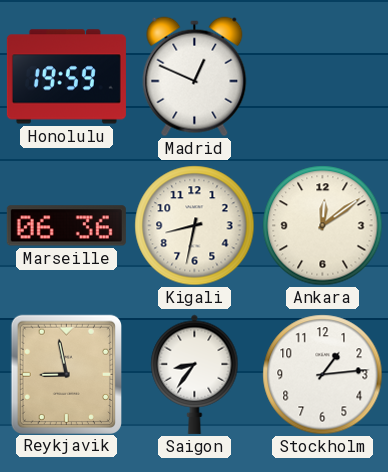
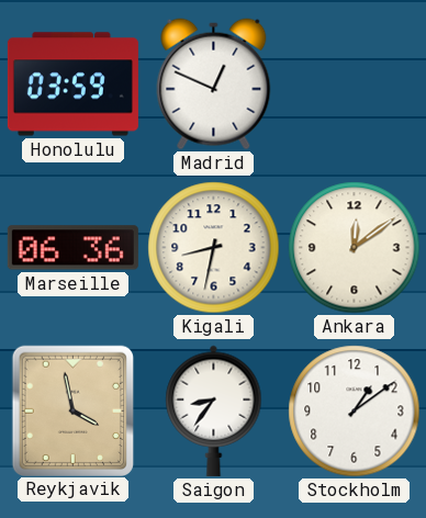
Honolulu: 19:59 -> 03:59
Reykjavik: 8:58 -> 3:58
Stockholm: 1:14 -> 1:09
